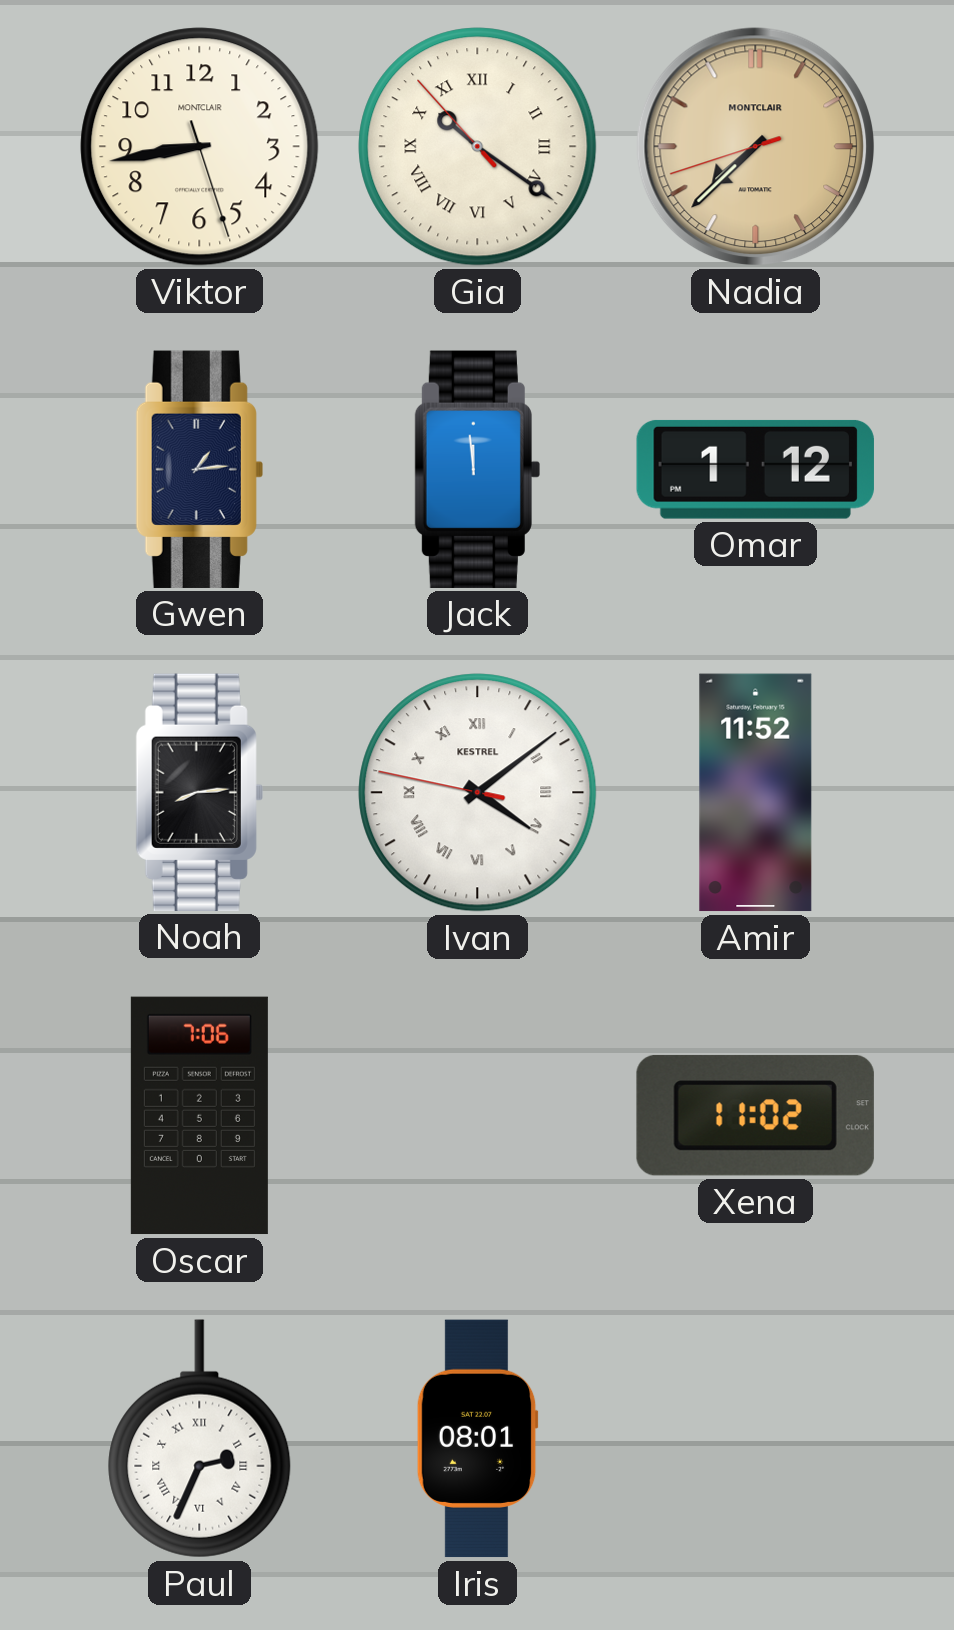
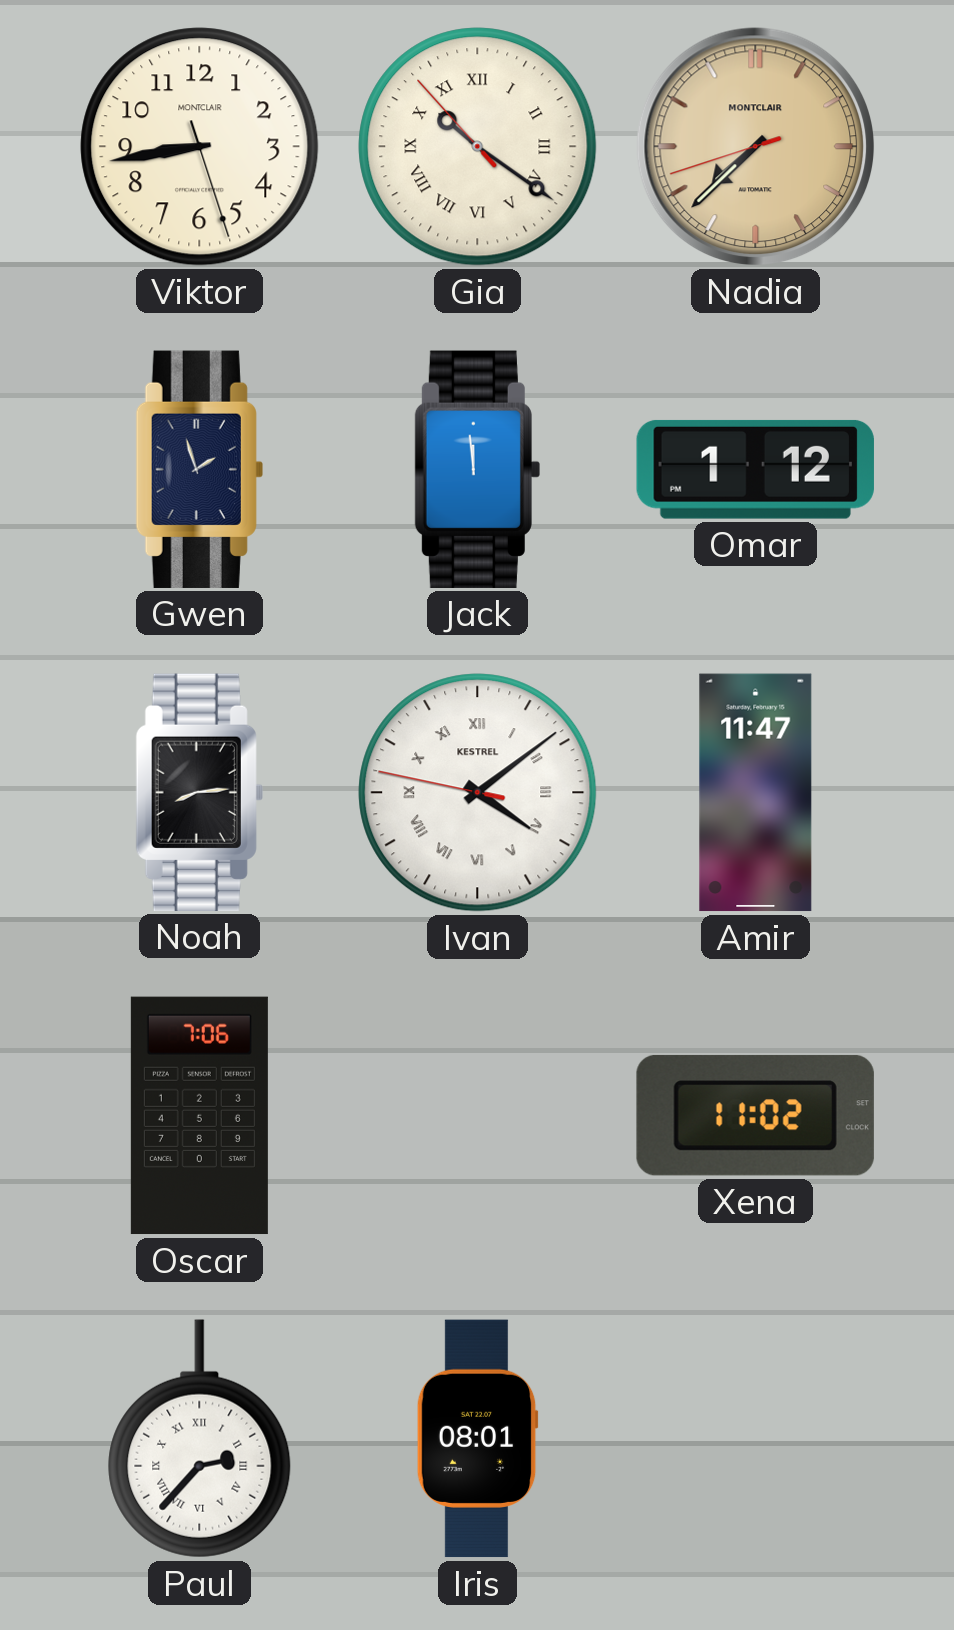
Gwen: 1:14 -> 1:57
Amir: 11:52 -> 11:47
Paul: 2:34 -> 2:37
